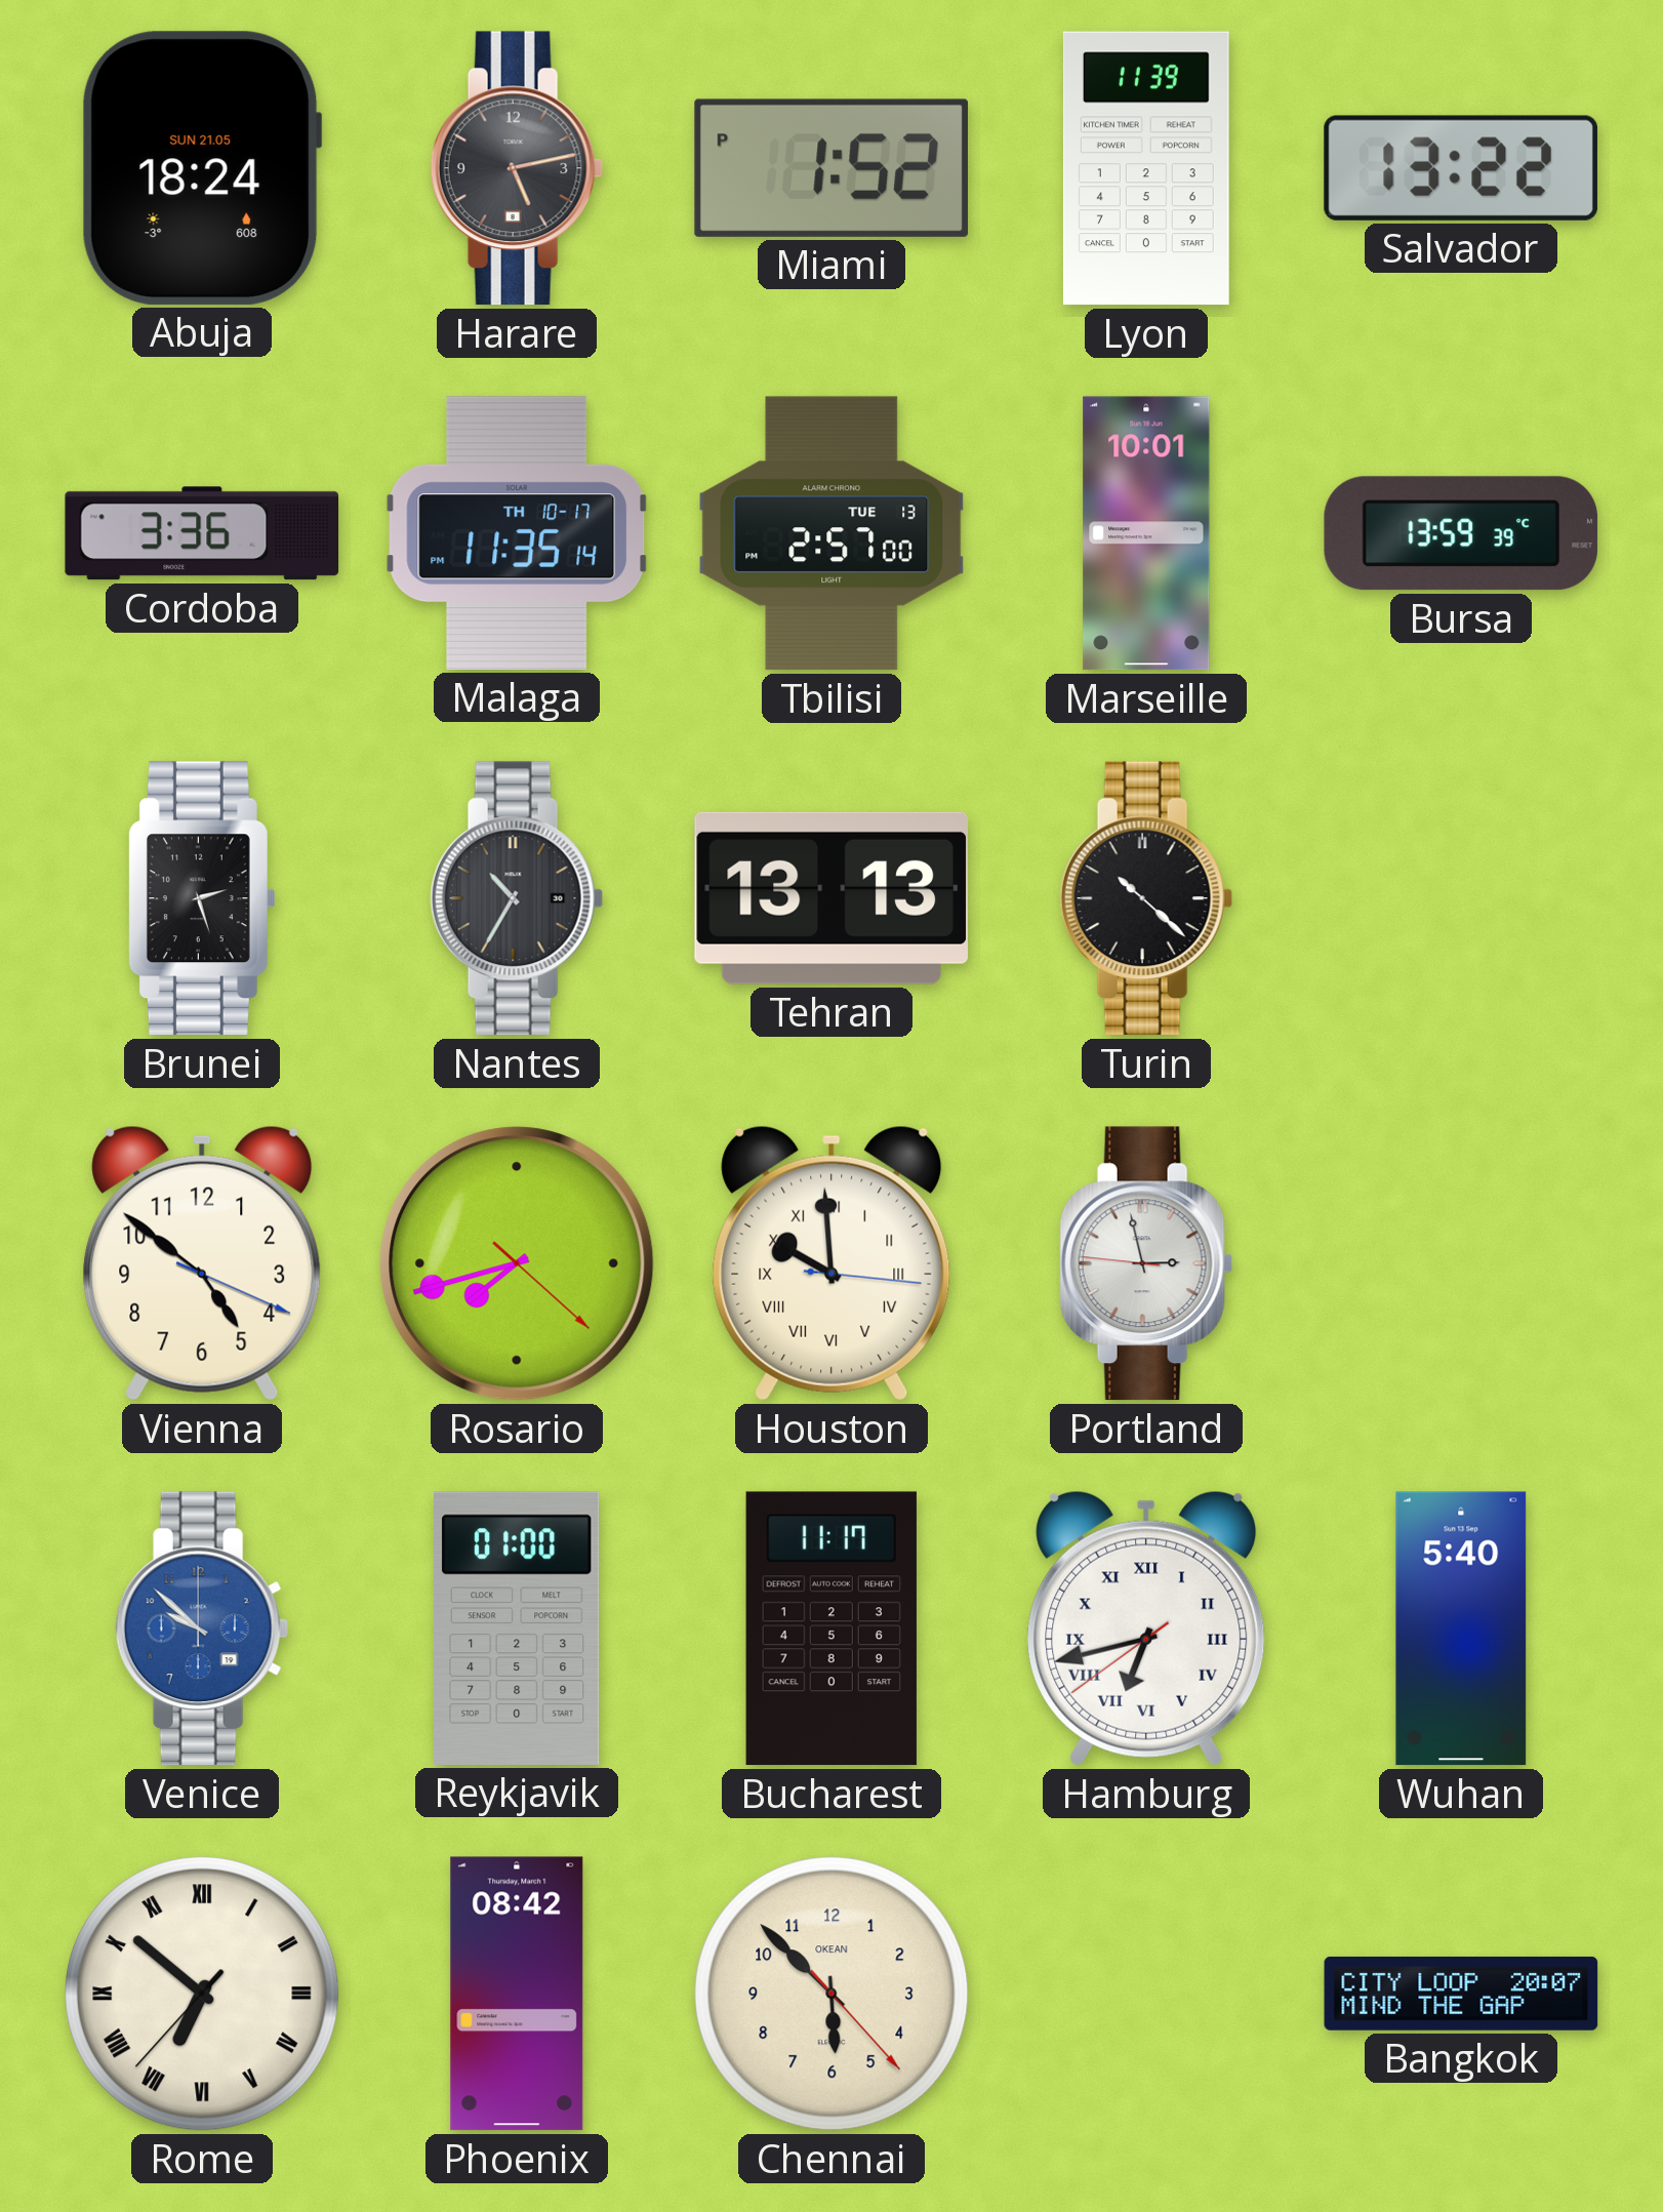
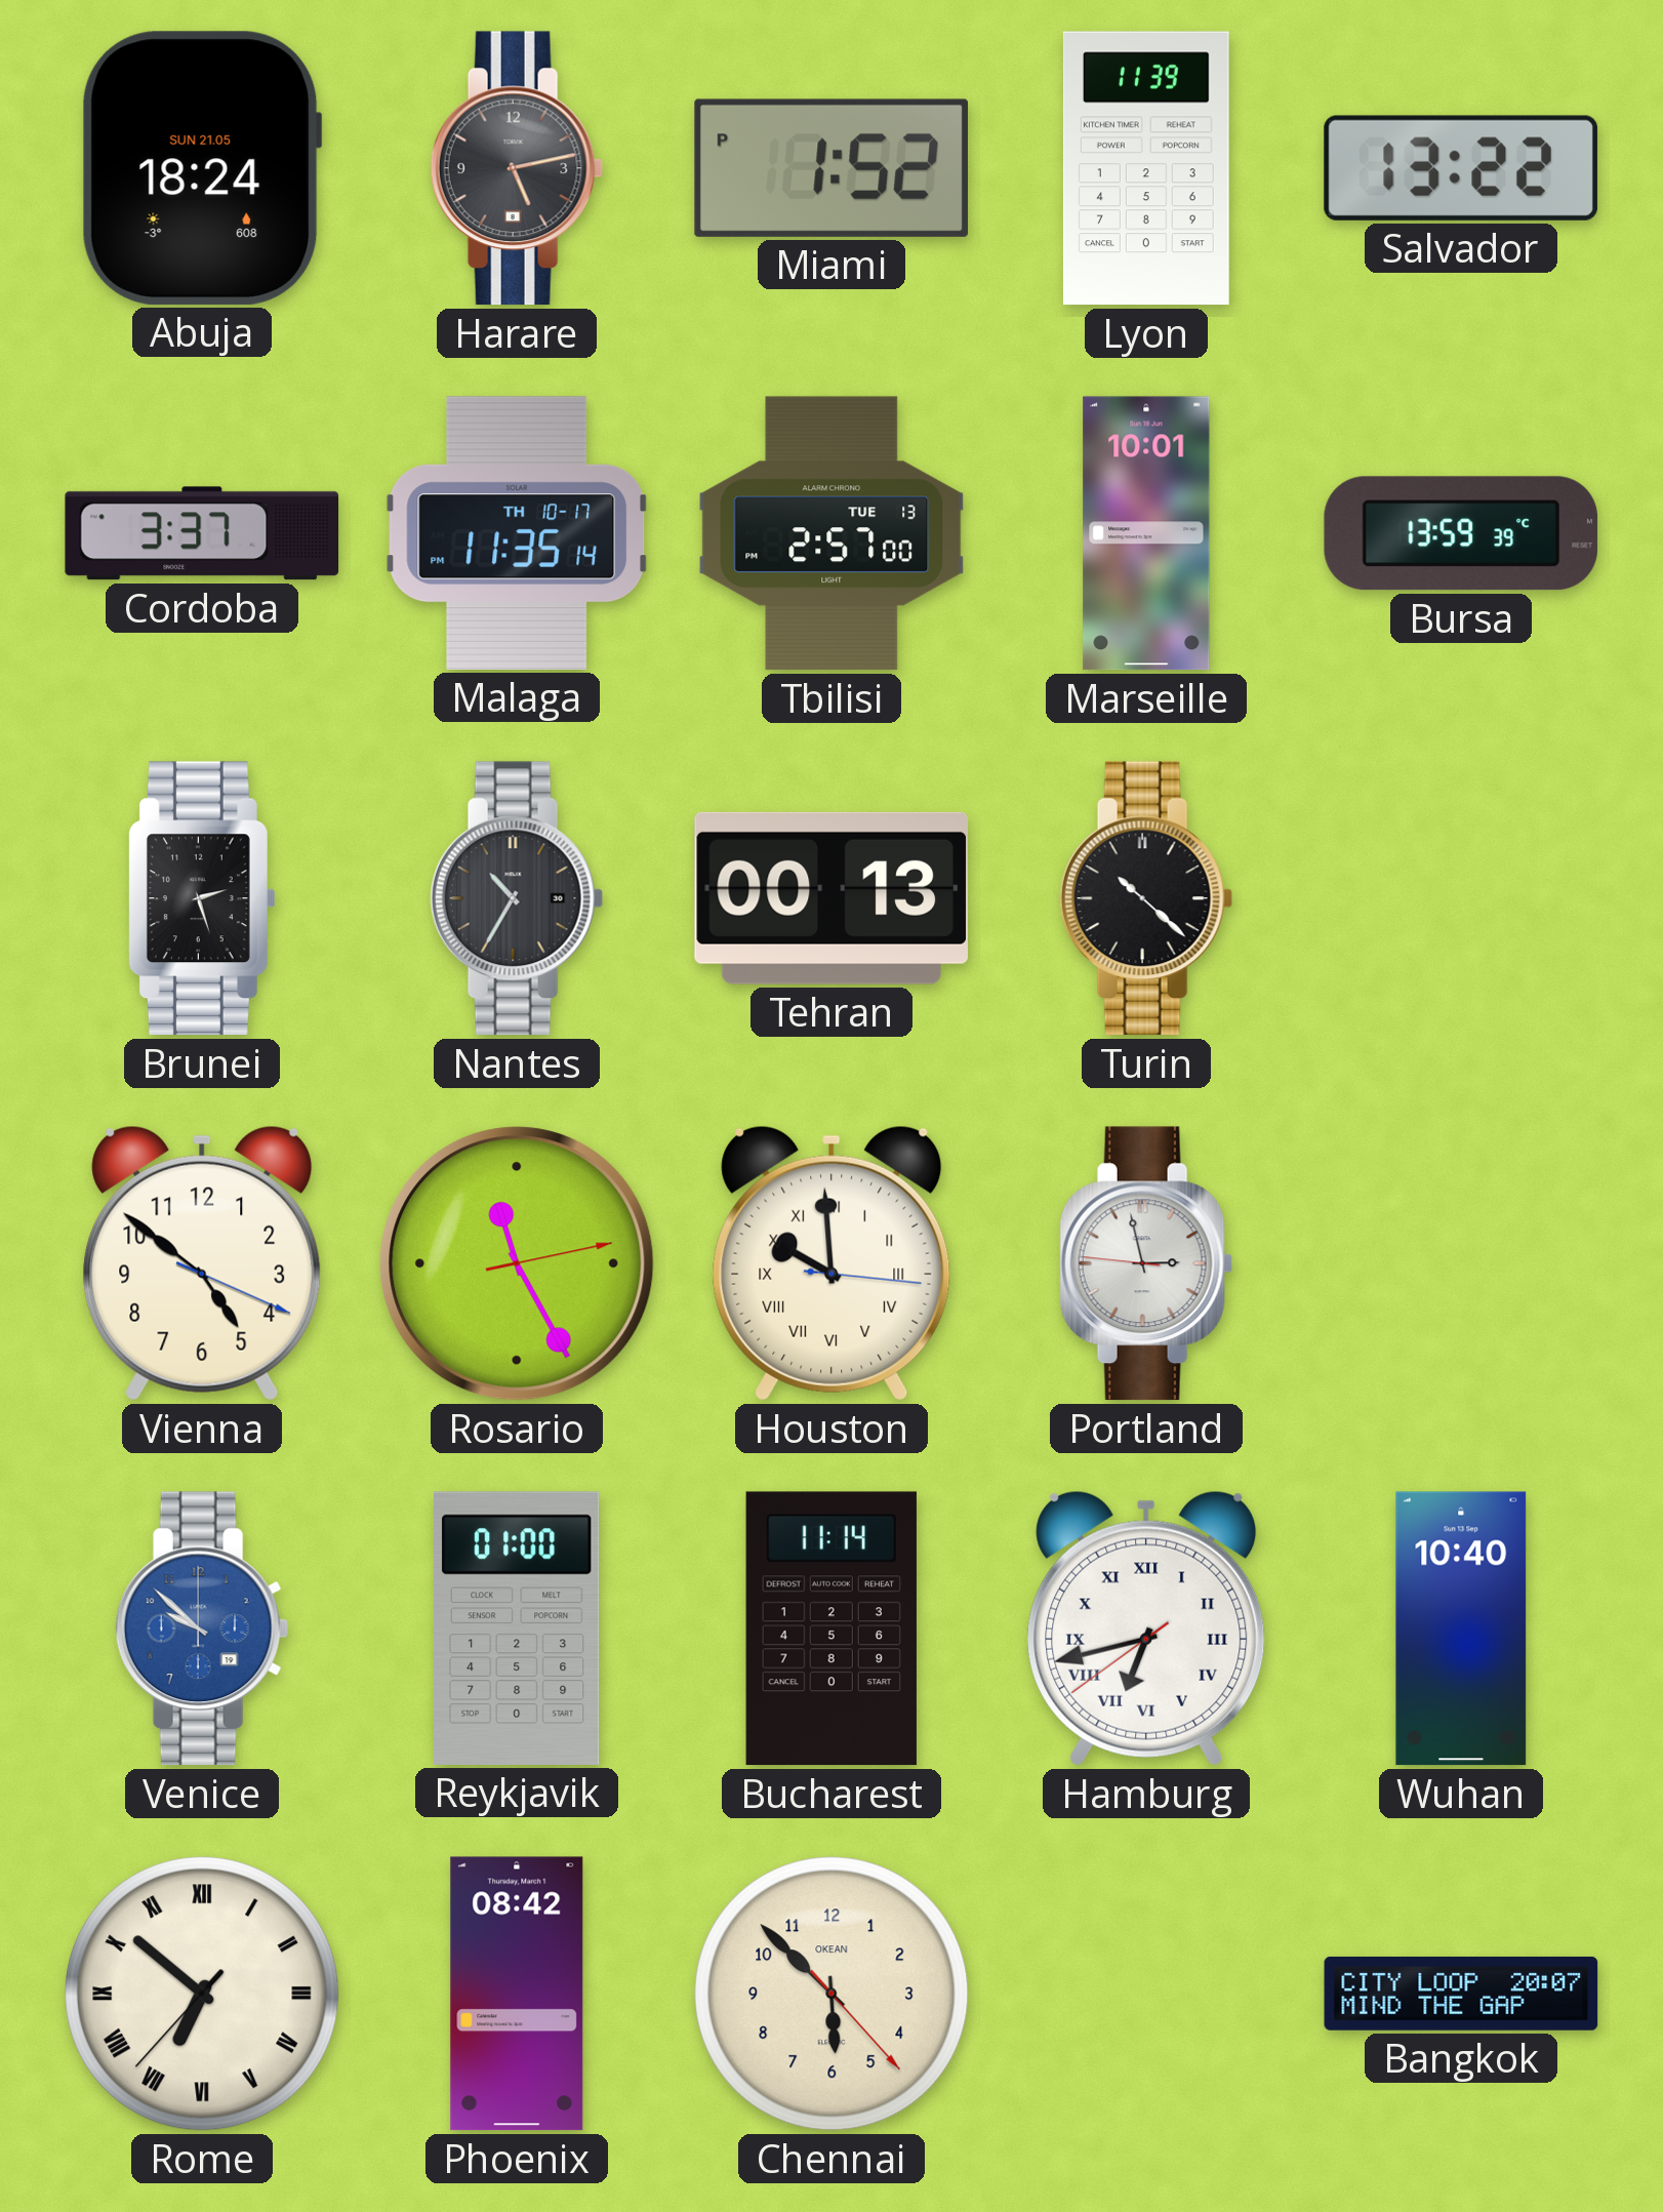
Cordoba: 3:36 -> 3:37
Tehran: 13:13 -> 00:13
Rosario: 7:42 -> 11:25
Bucharest: 11:17 -> 11:14
Wuhan: 5:40 -> 10:40
